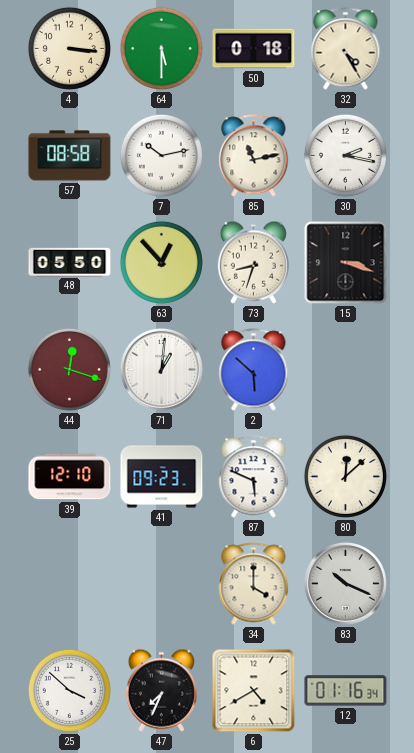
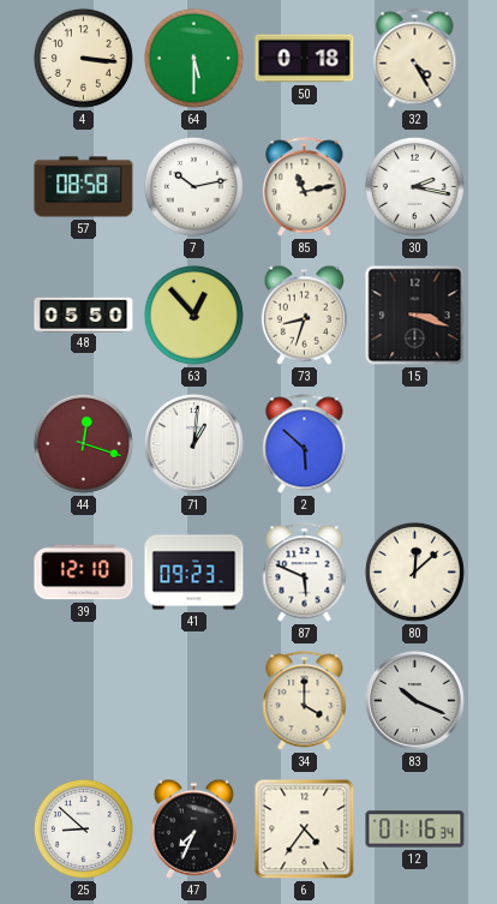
25: 3:52 -> 8:52
6: 4:40 -> 4:36
